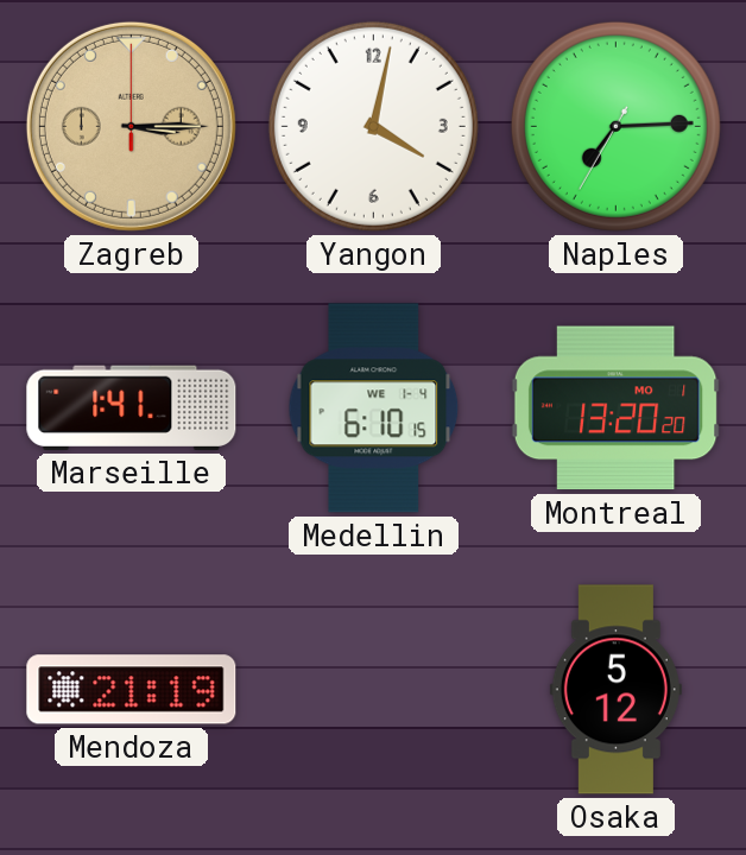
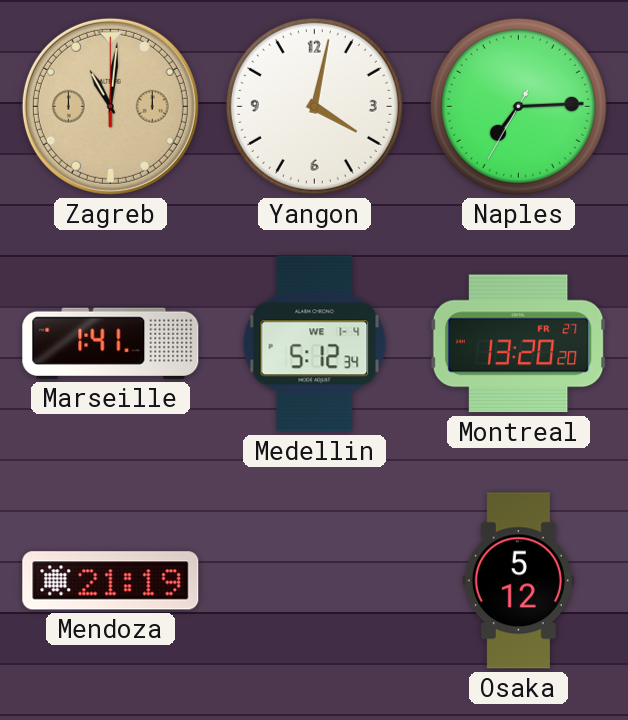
Zagreb: 3:15 -> 11:01
Medellin: 6:10 -> 5:12
Montreal date: MO 1 -> FR 27
